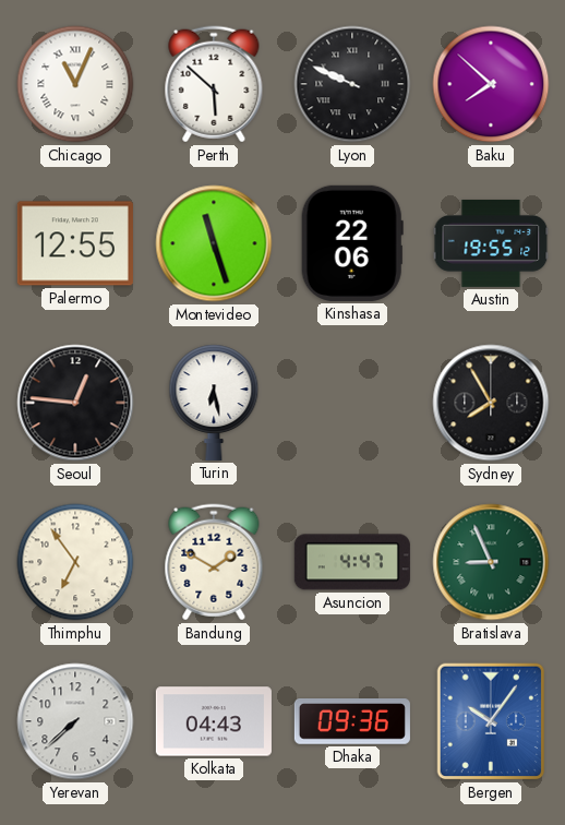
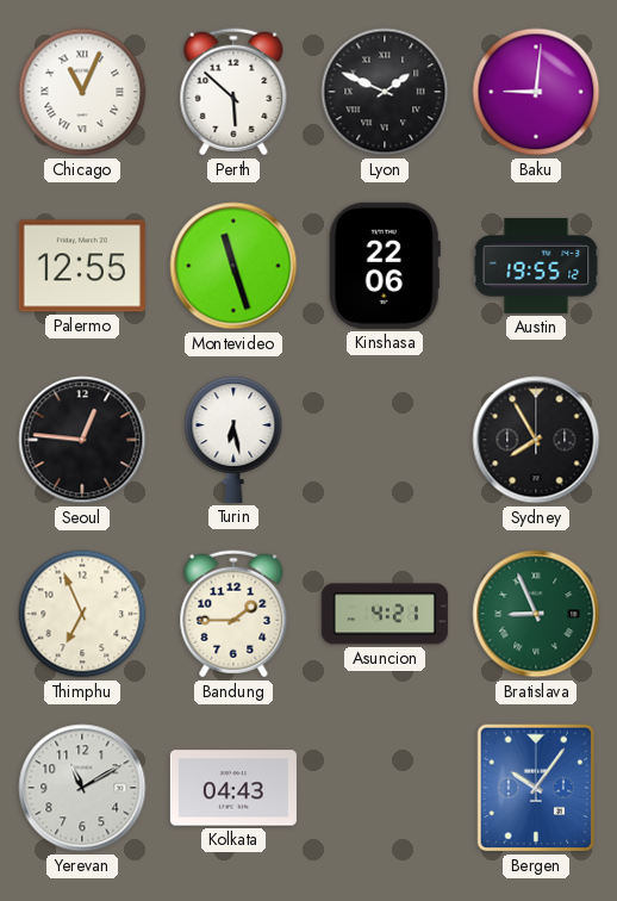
Lyon: 9:49 -> 1:49
Baku: 7:52 -> 9:01
Thimphu: 6:54 -> 6:56
Bandung: 1:50 -> 1:45
Asuncion: 4:47 -> 4:21
Yerevan: 7:38 -> 11:10
Dhaka: 09:36 -> none
